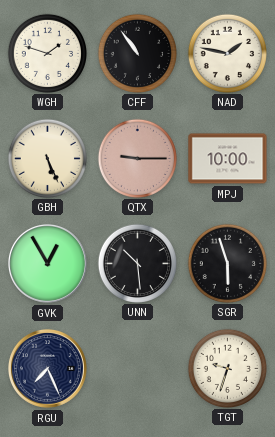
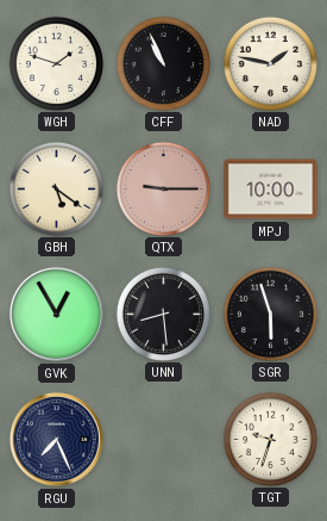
CFF: 10:54 -> 10:56
GBH: 5:26 -> 5:21
UNN: 10:29 -> 8:29
